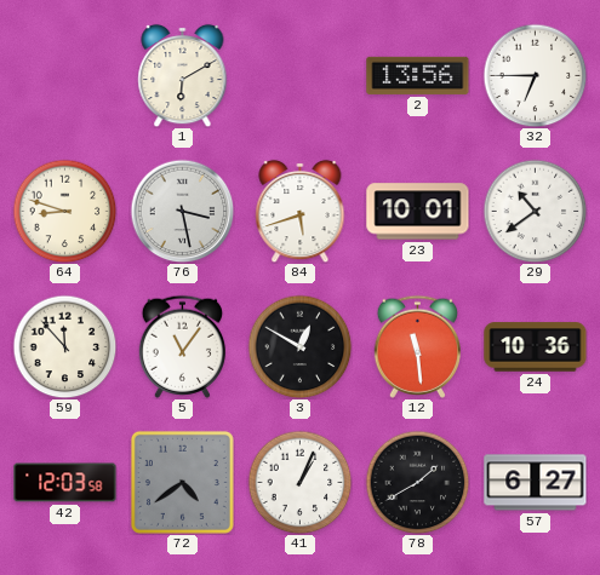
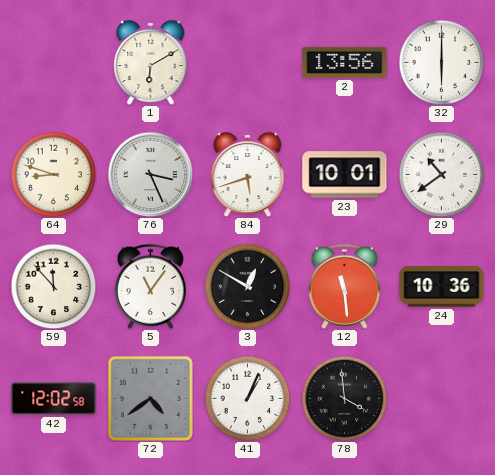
32: 6:45 -> 6:00
76: 3:28 -> 3:26
42: 12:03 -> 12:02
78: 1:40 -> 3:59
57: 6:27 -> none
